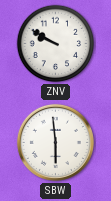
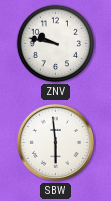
ZNV: 9:50 -> 9:47
